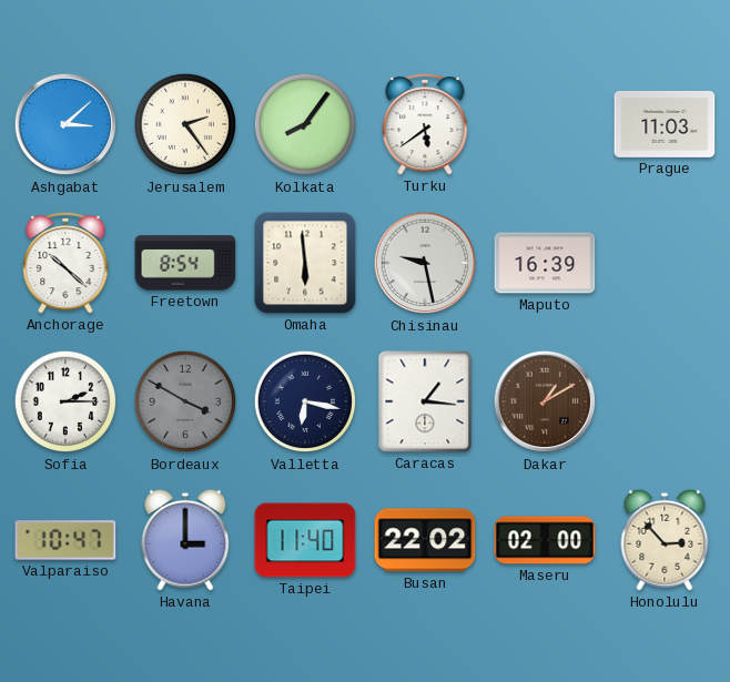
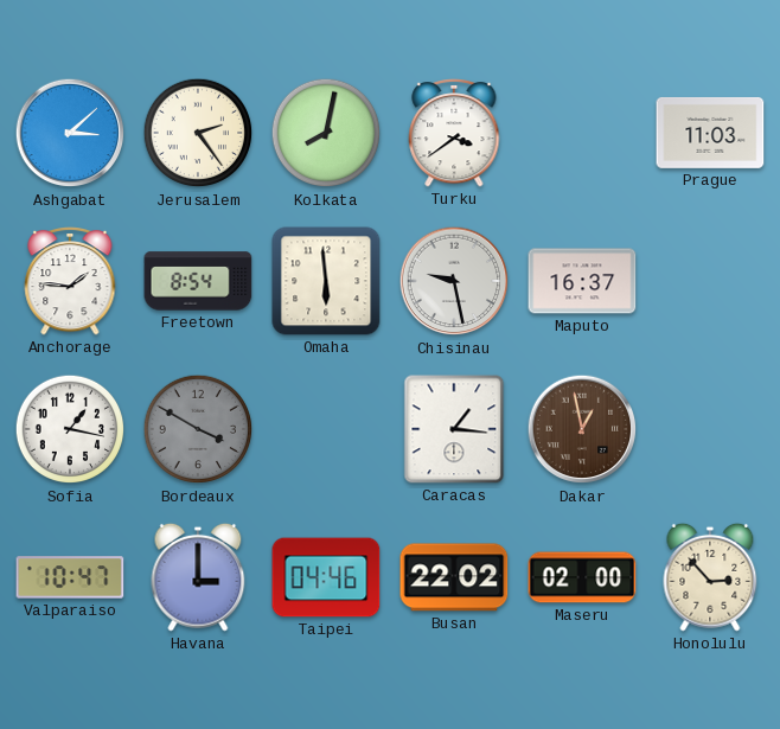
Kolkata: 8:06 -> 8:02
Turku: 5:39 -> 3:39
Anchorage: 10:22 -> 1:46
Maputo: 16:39 -> 16:37
Sofia: 2:15 -> 1:17
Valletta: 6:17 -> none
Dakar: 1:10 -> 12:58
Taipei: 11:40 -> 04:46
